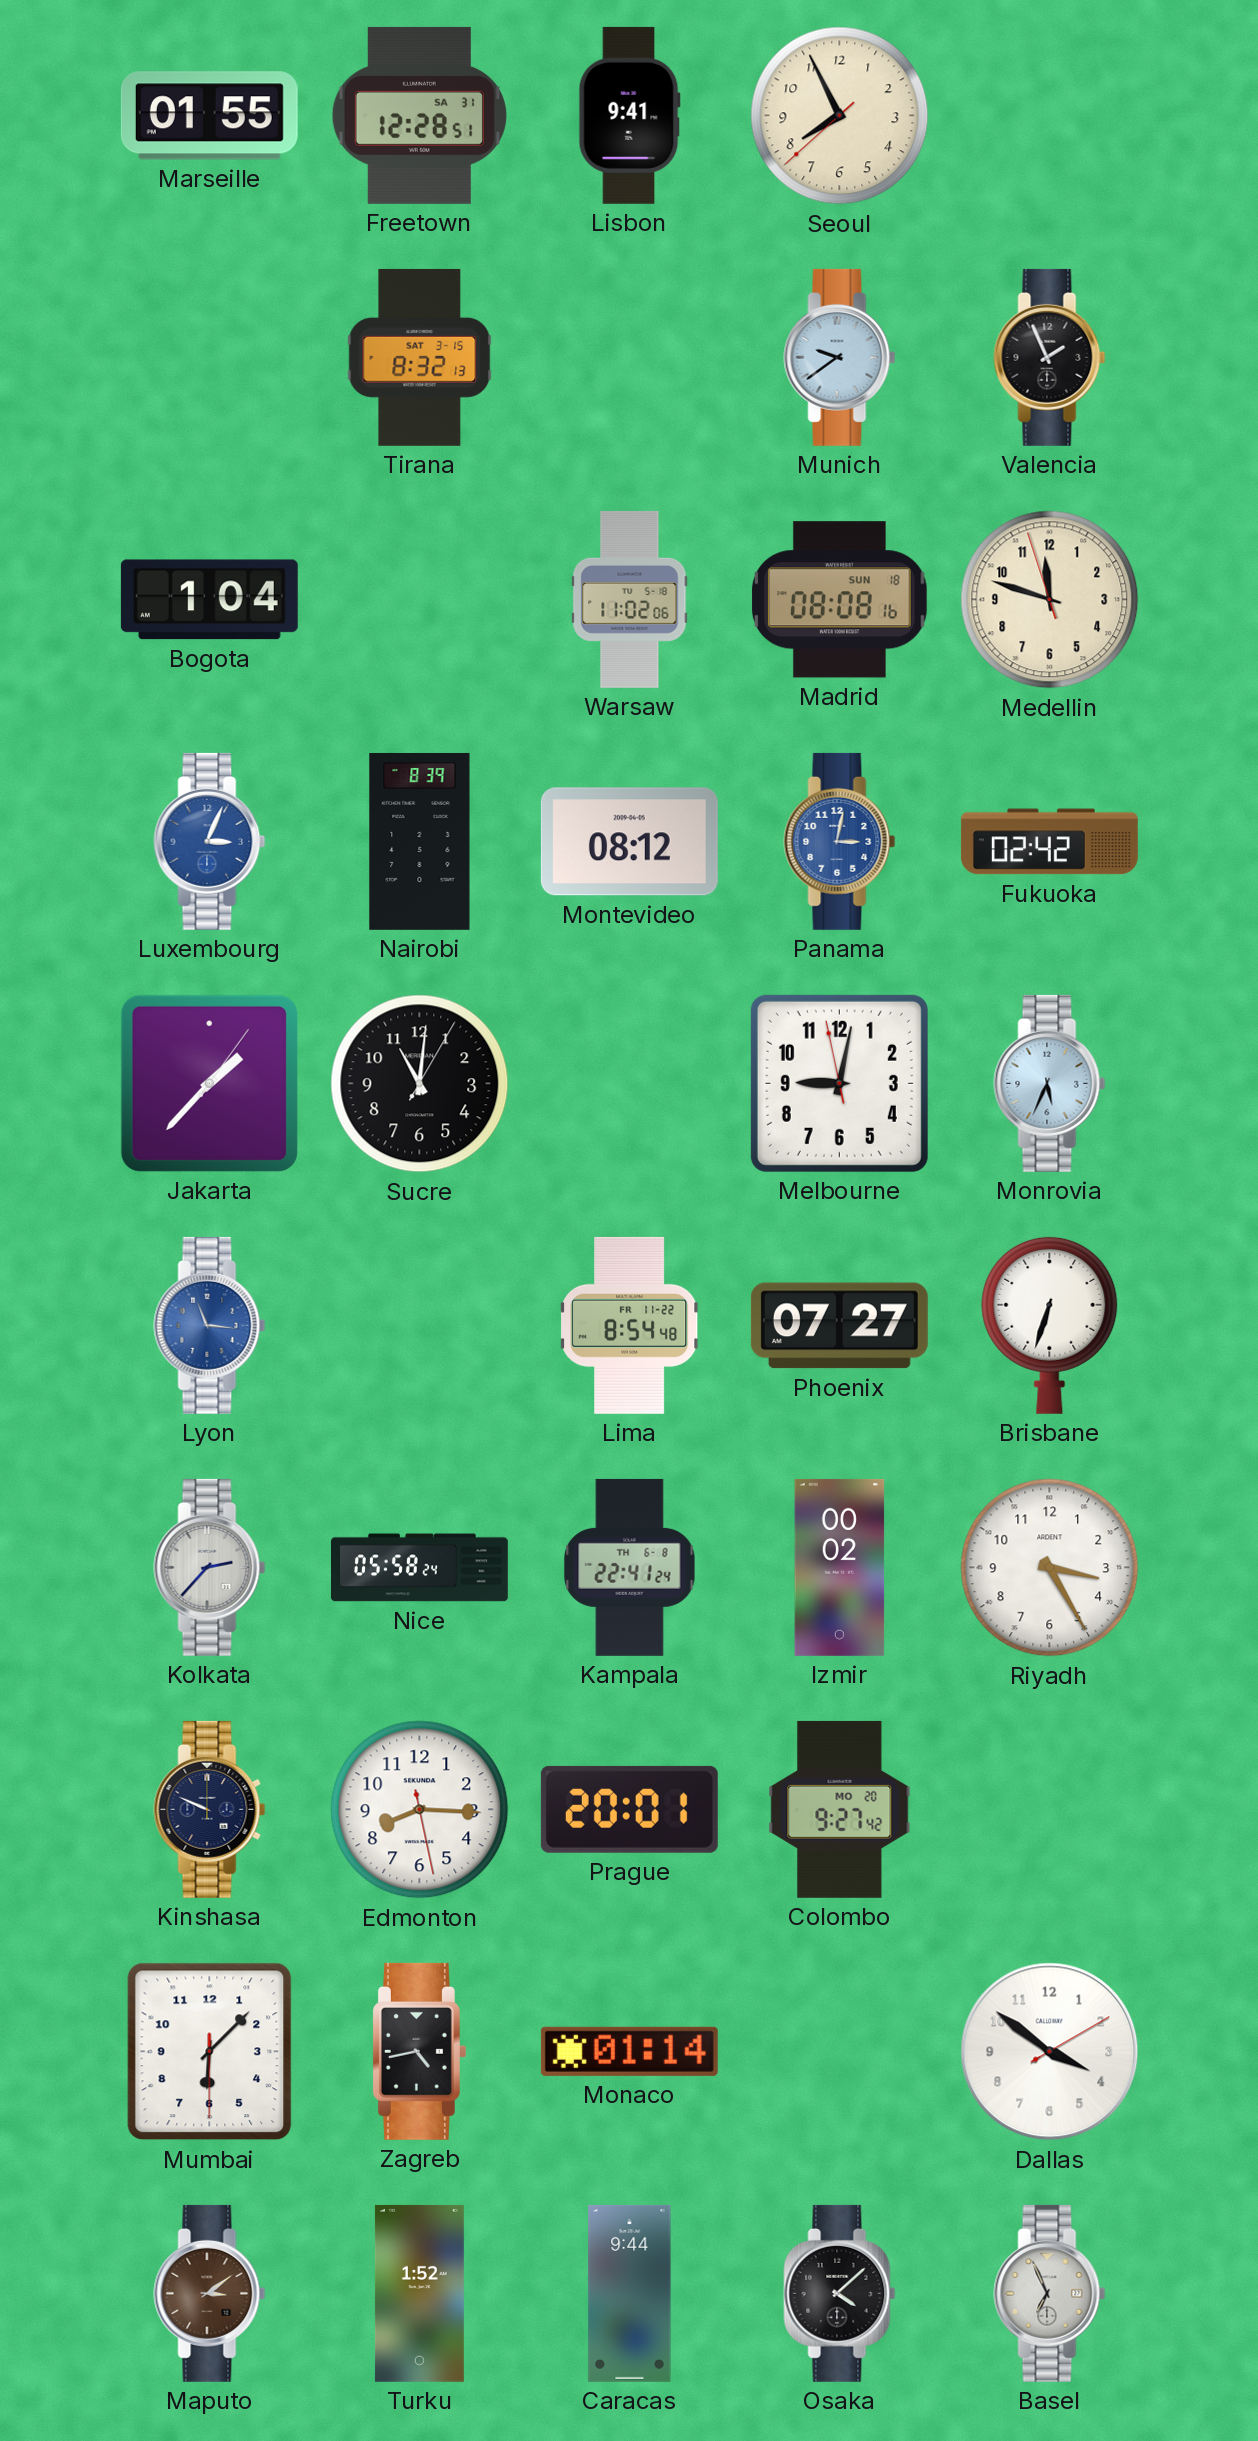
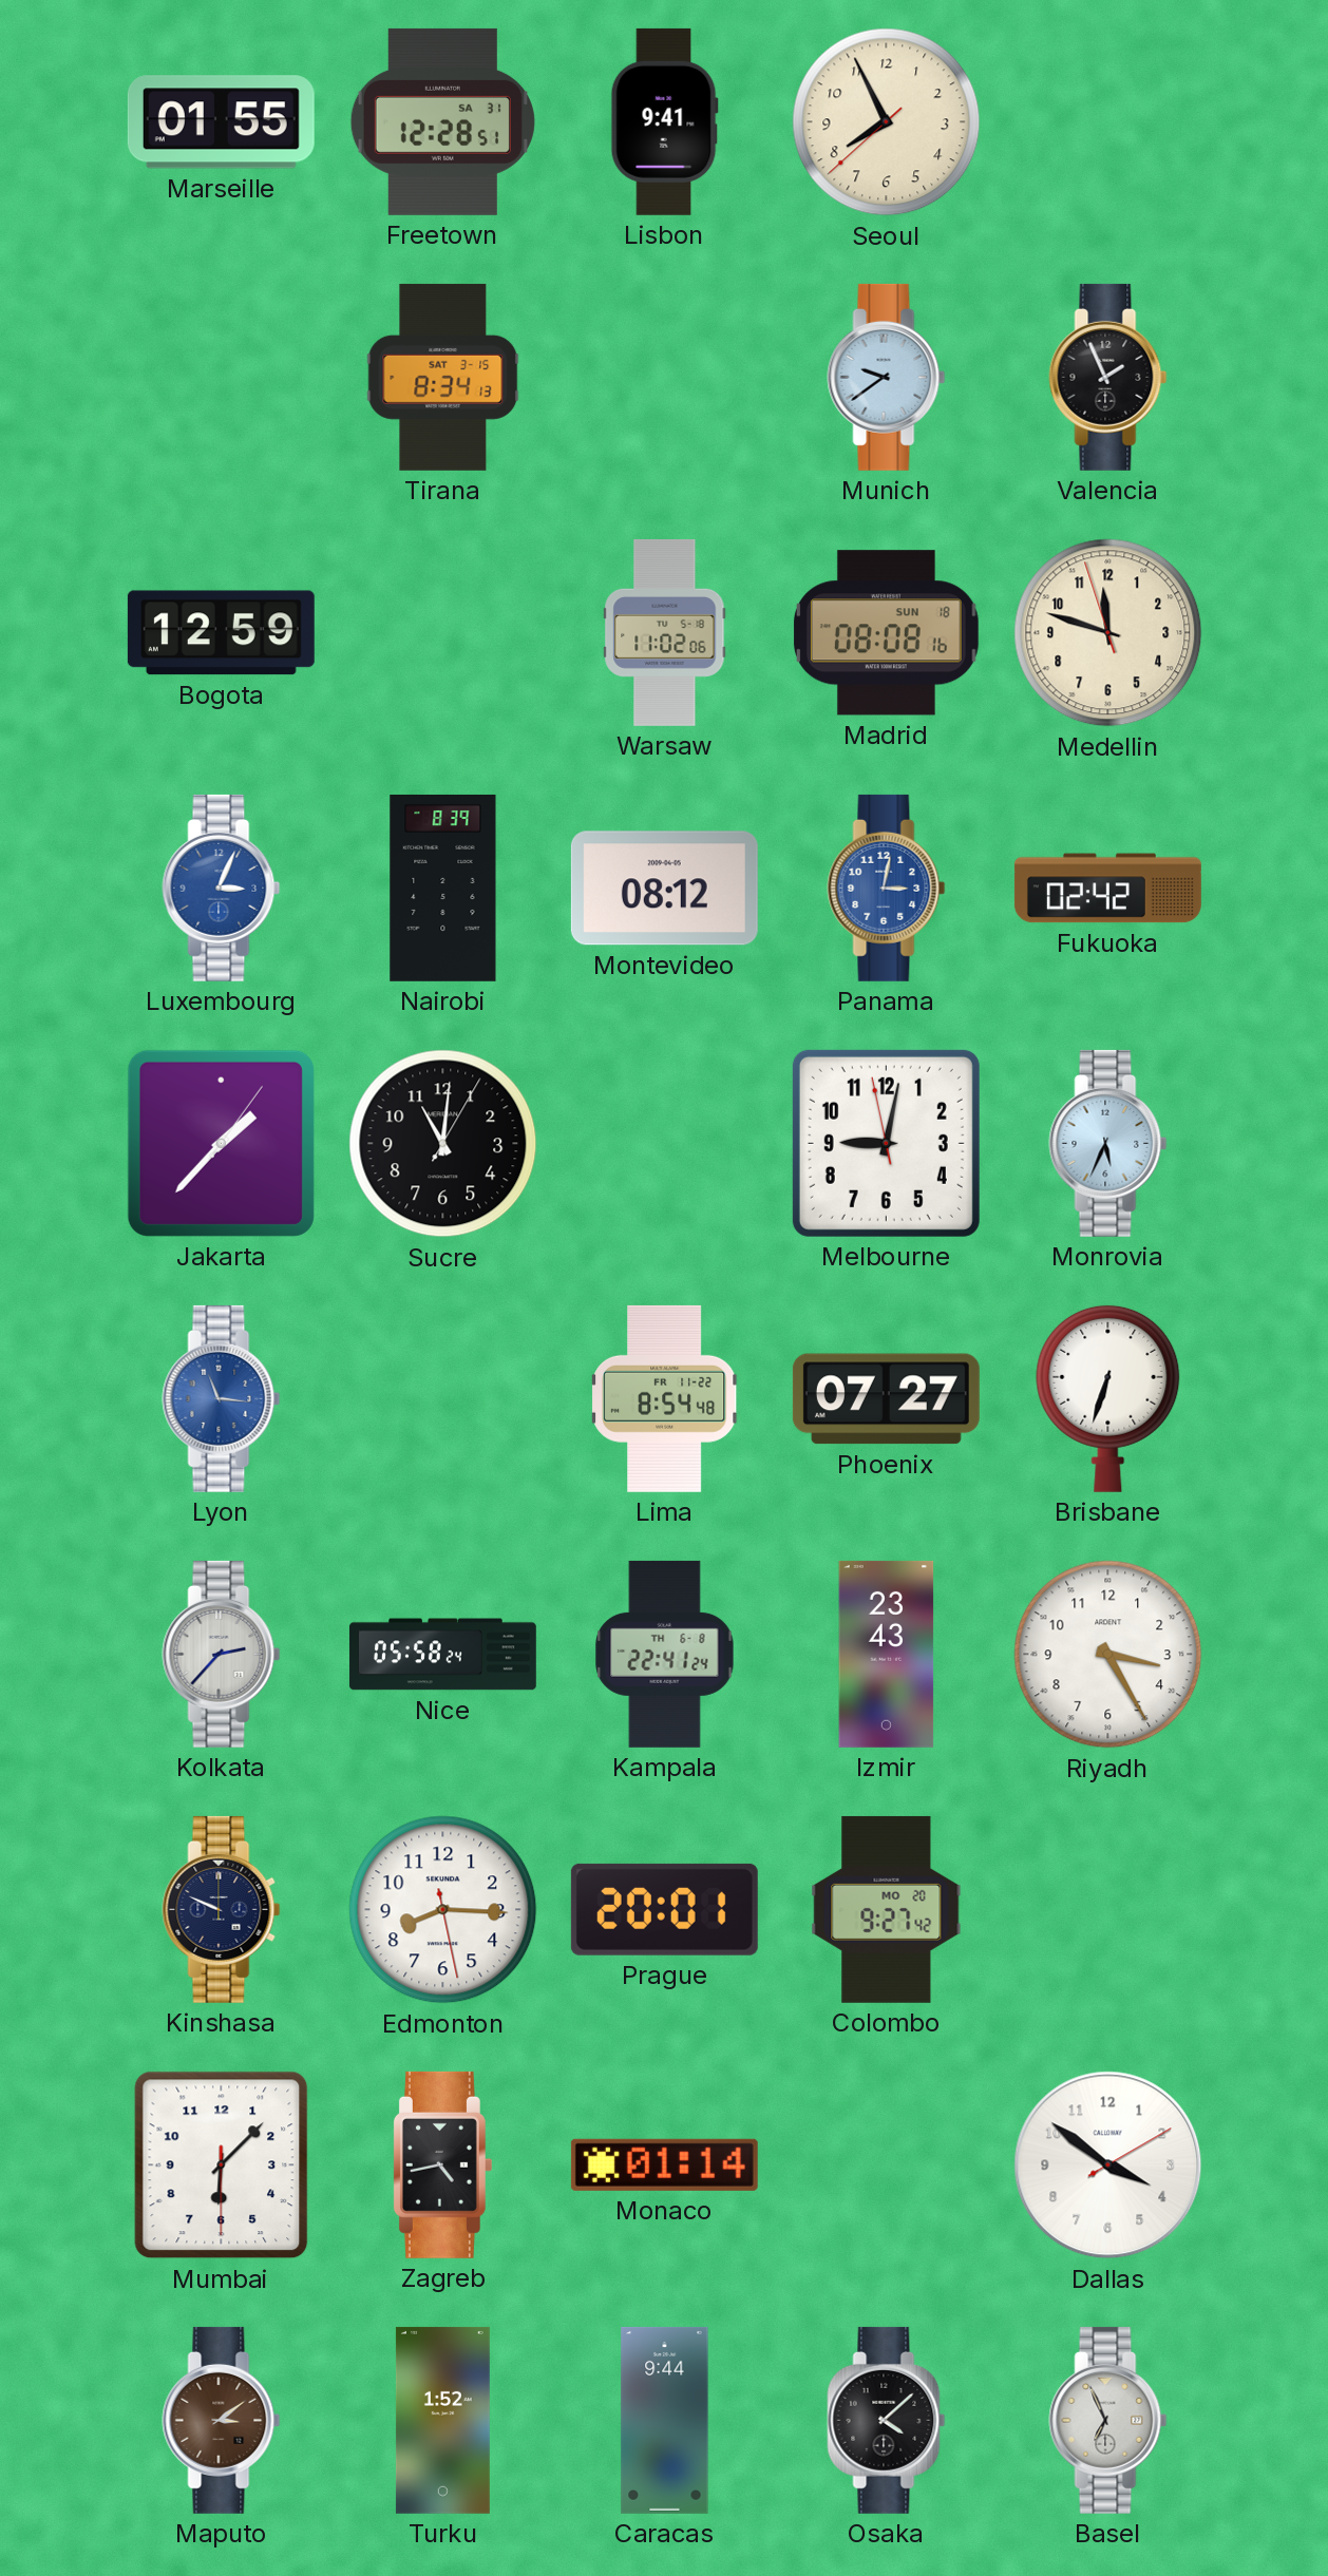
Tirana: 8:32 -> 8:34
Bogota: 1:04 -> 12:59
Izmir: 00:02 -> 23:43
